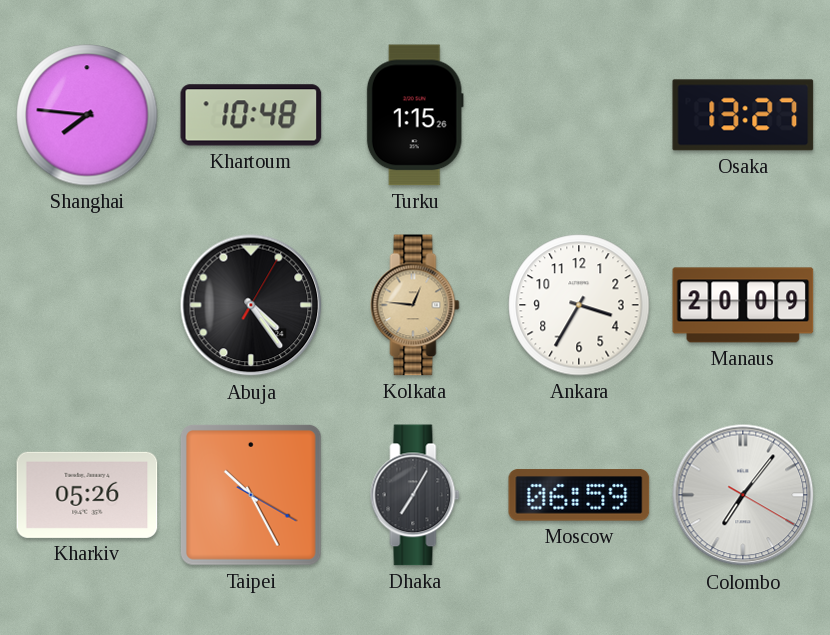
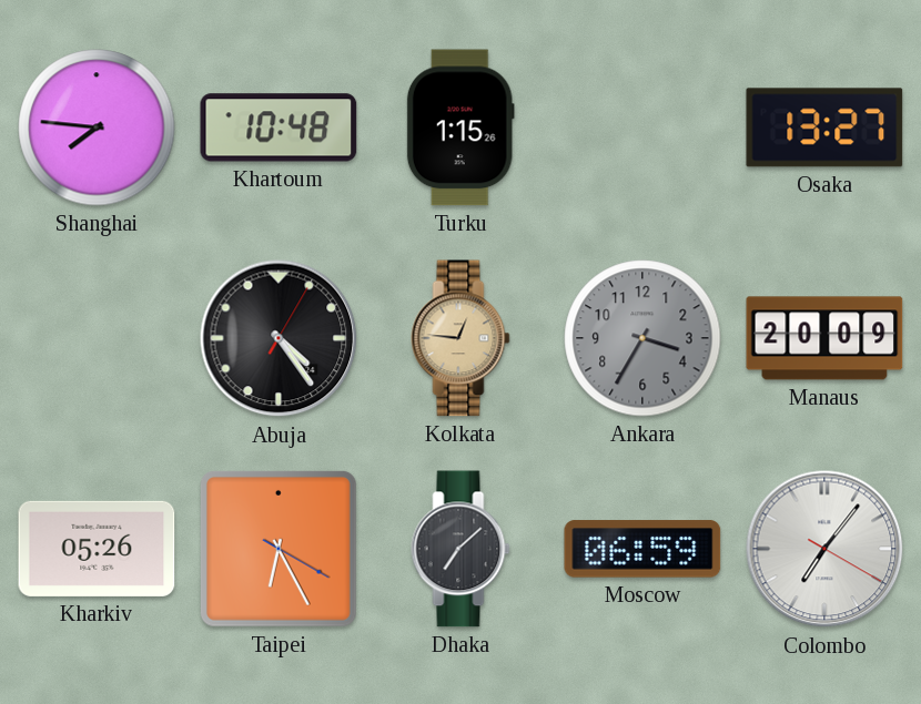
Ankara dial: white -> grey
Taipei: 10:25 -> 6:25
Dhaka: 7:05 -> 7:08
